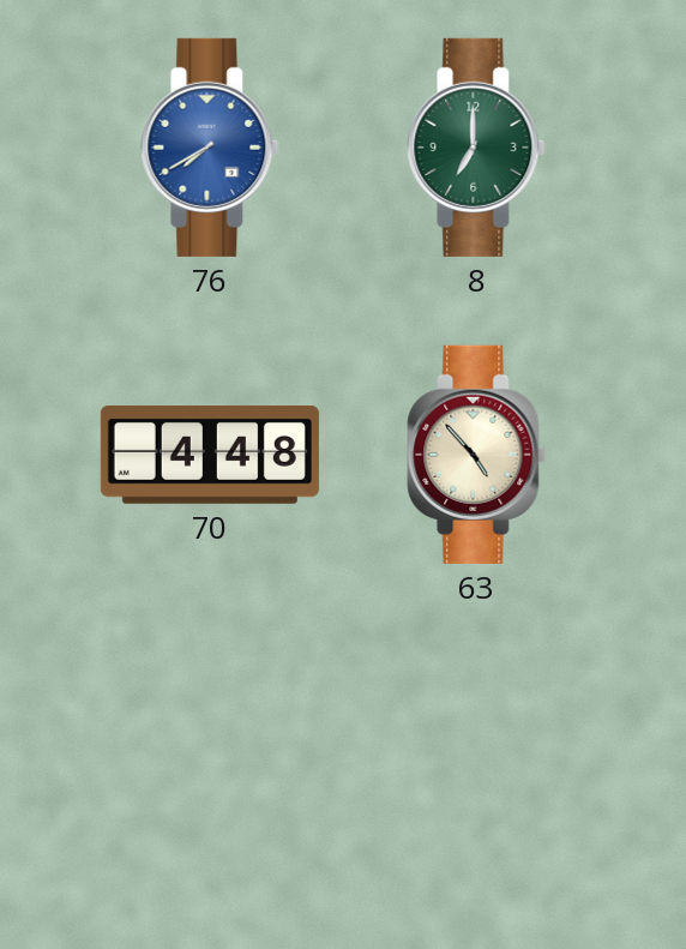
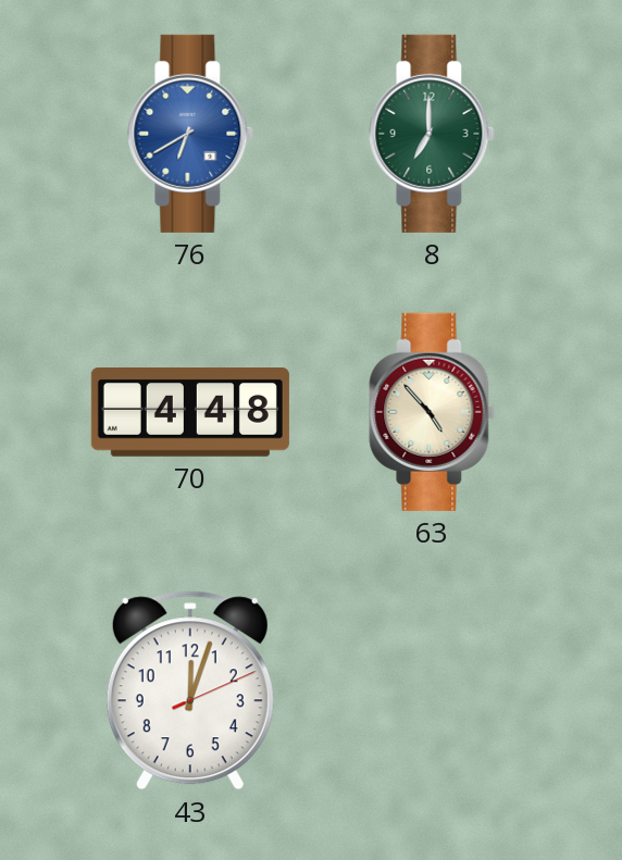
76: 7:40 -> 6:40
43: none -> 12:03
